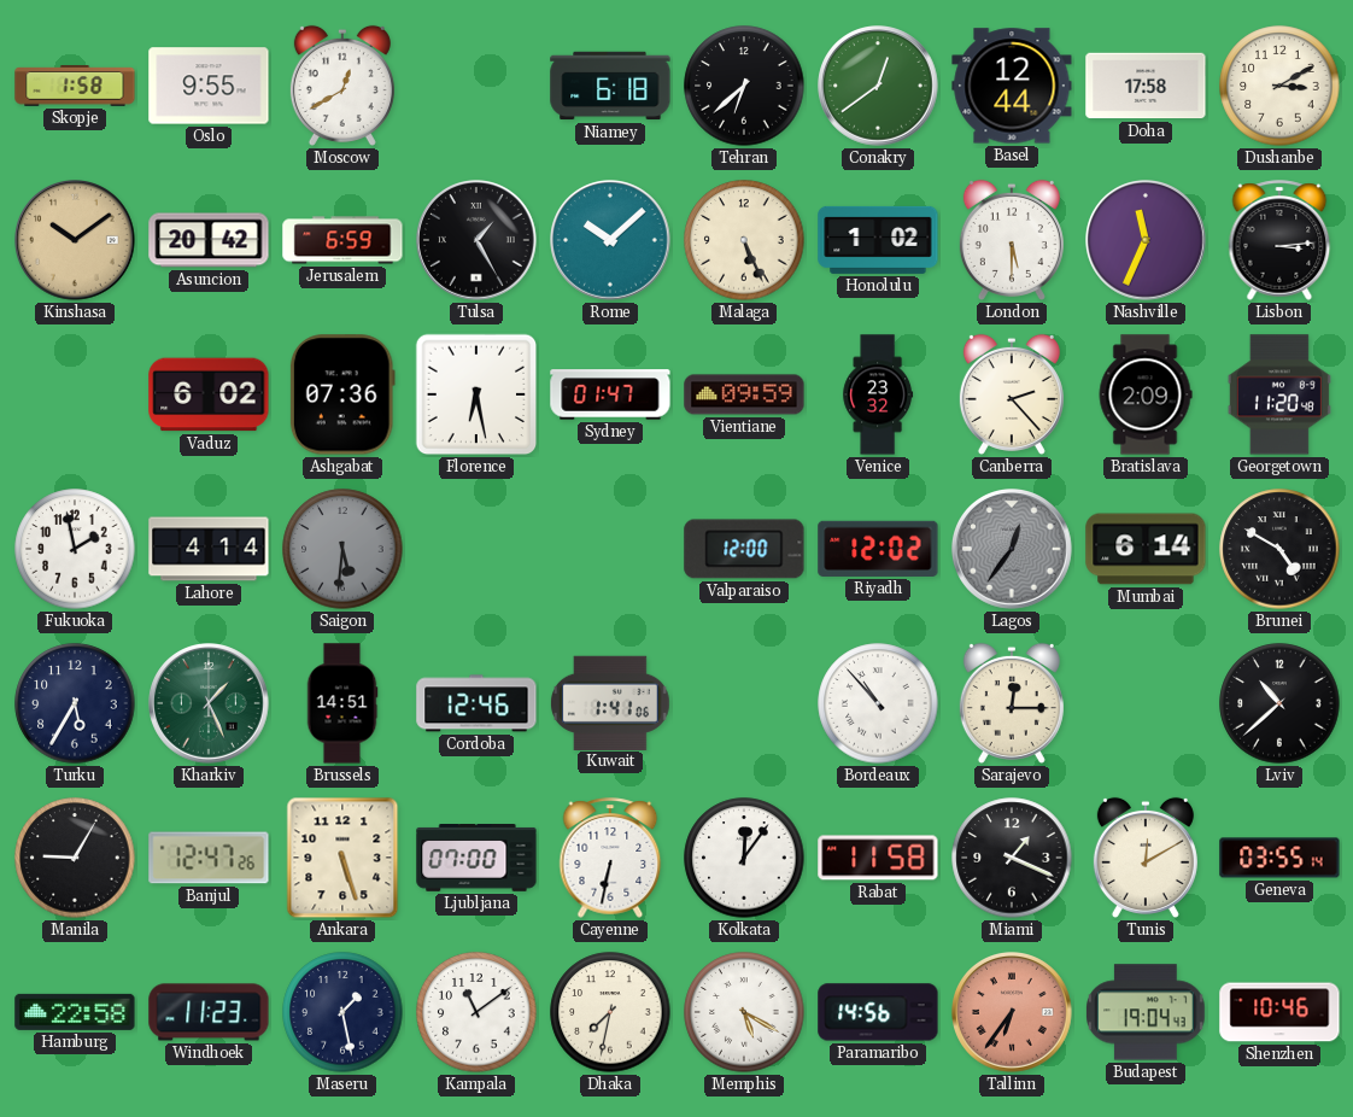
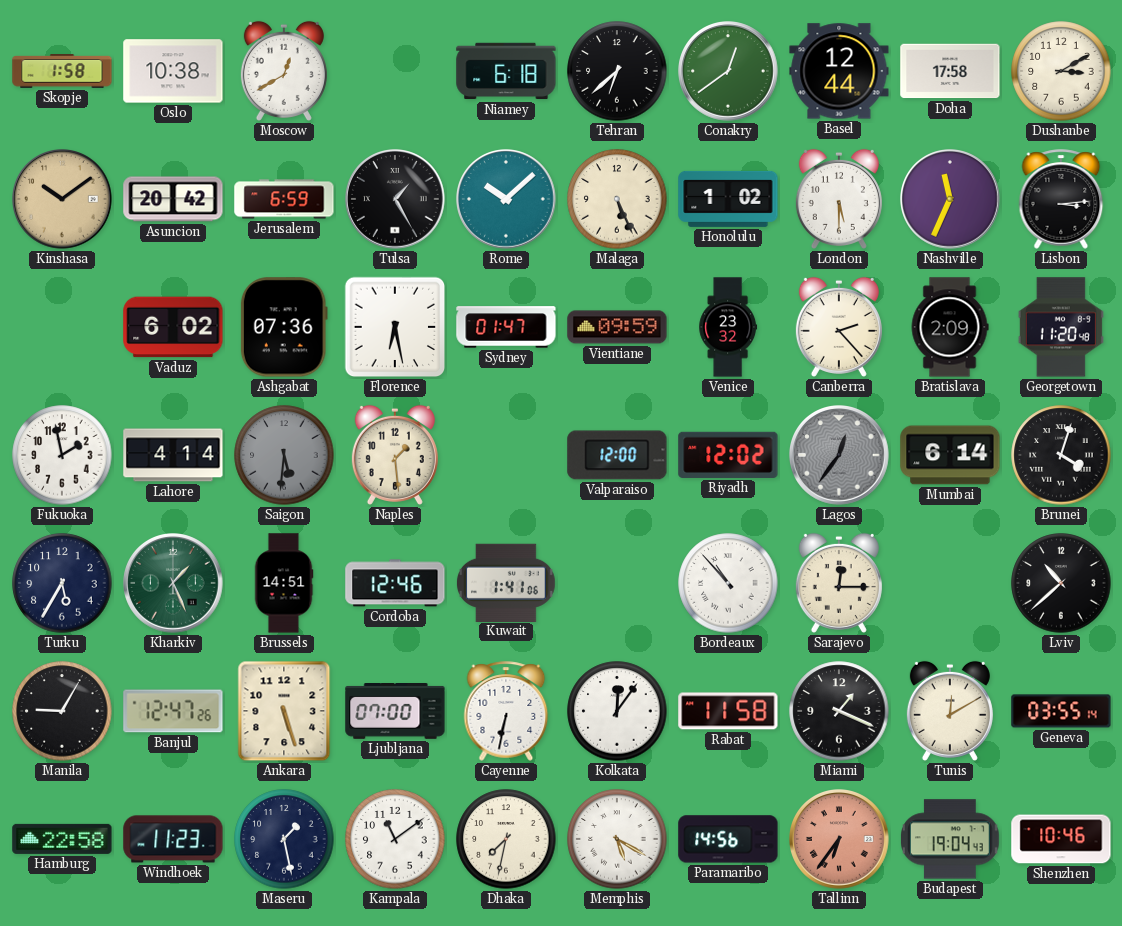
Oslo: 9:55 -> 10:38
Naples: none -> 1:29
Brunei: 4:50 -> 4:03
